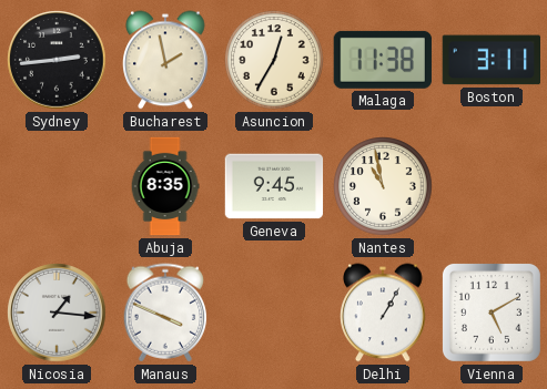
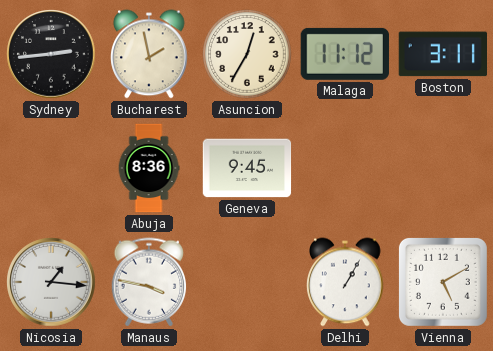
Malaga: 11:38 -> 11:12
Abuja: 8:35 -> 8:36
Nantes: 10:58 -> none
Manaus: 3:49 -> 3:47
